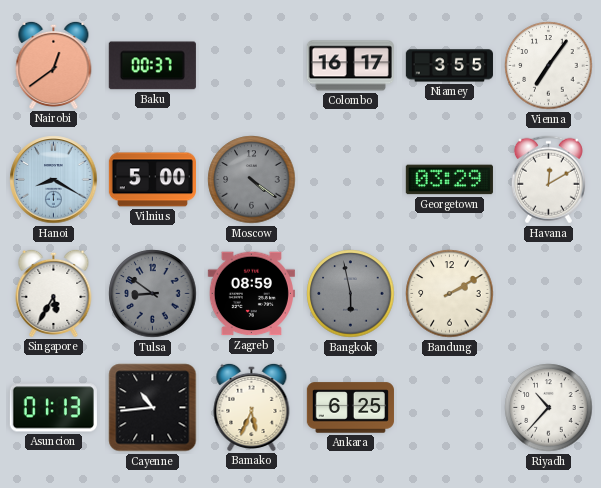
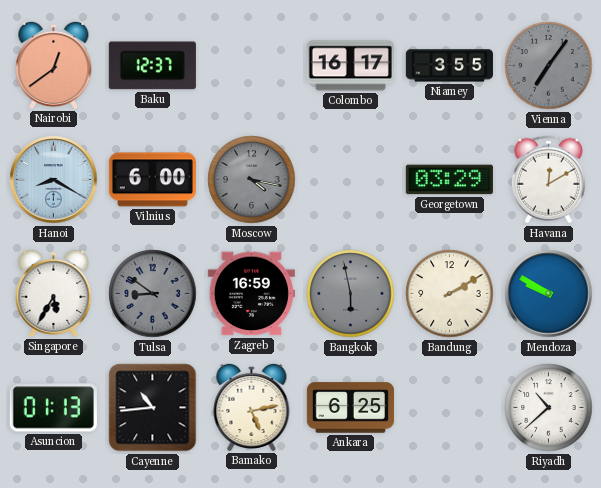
Baku: 00:37 -> 12:37
Vienna dial: white -> grey
Vilnius: 5:00 -> 6:00
Moscow: 4:21 -> 4:17
Zagreb: 08:59 -> 16:59
Mendoza: none -> 9:50
Bamako: 5:34 -> 5:13
Riyadh: 10:37 -> 10:38
